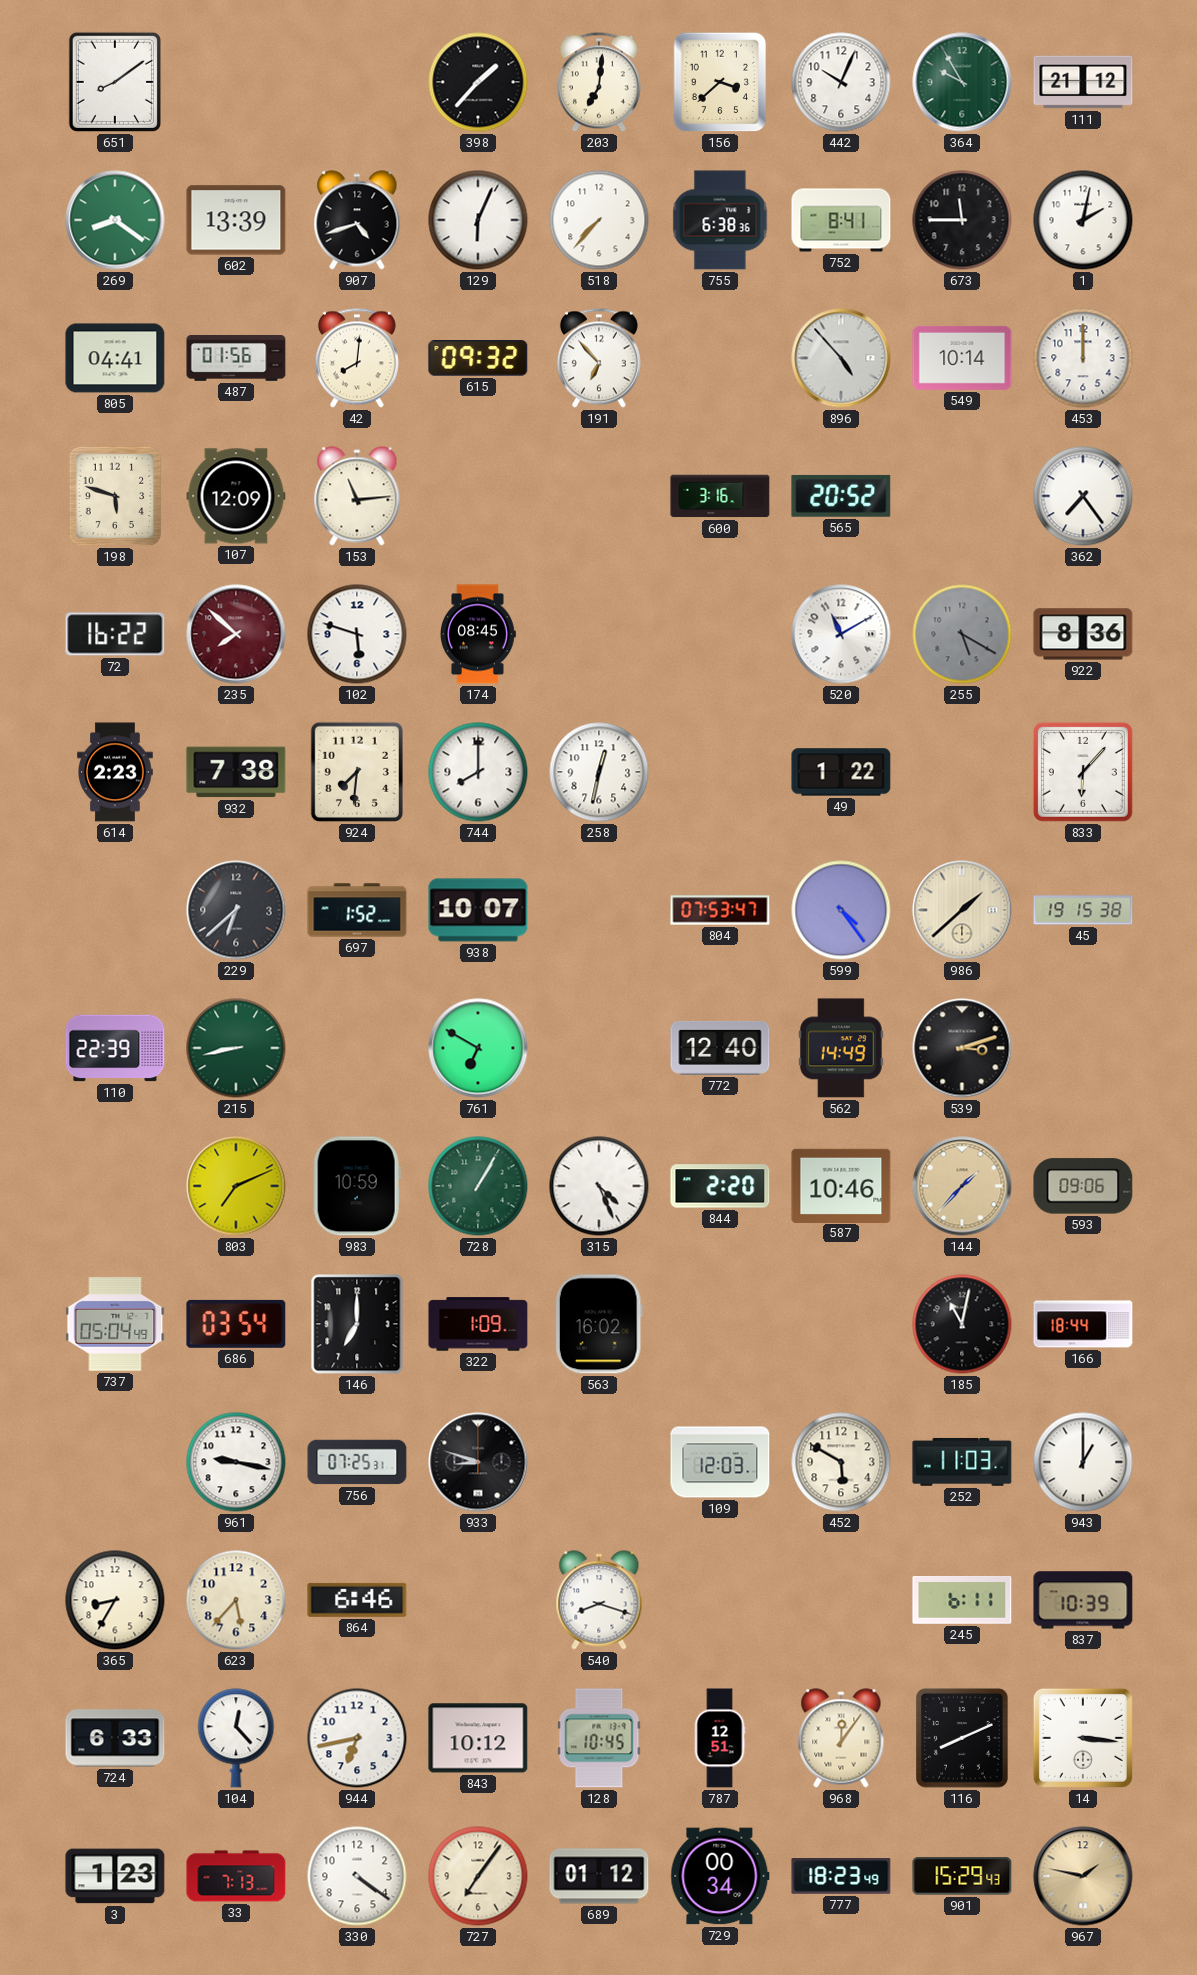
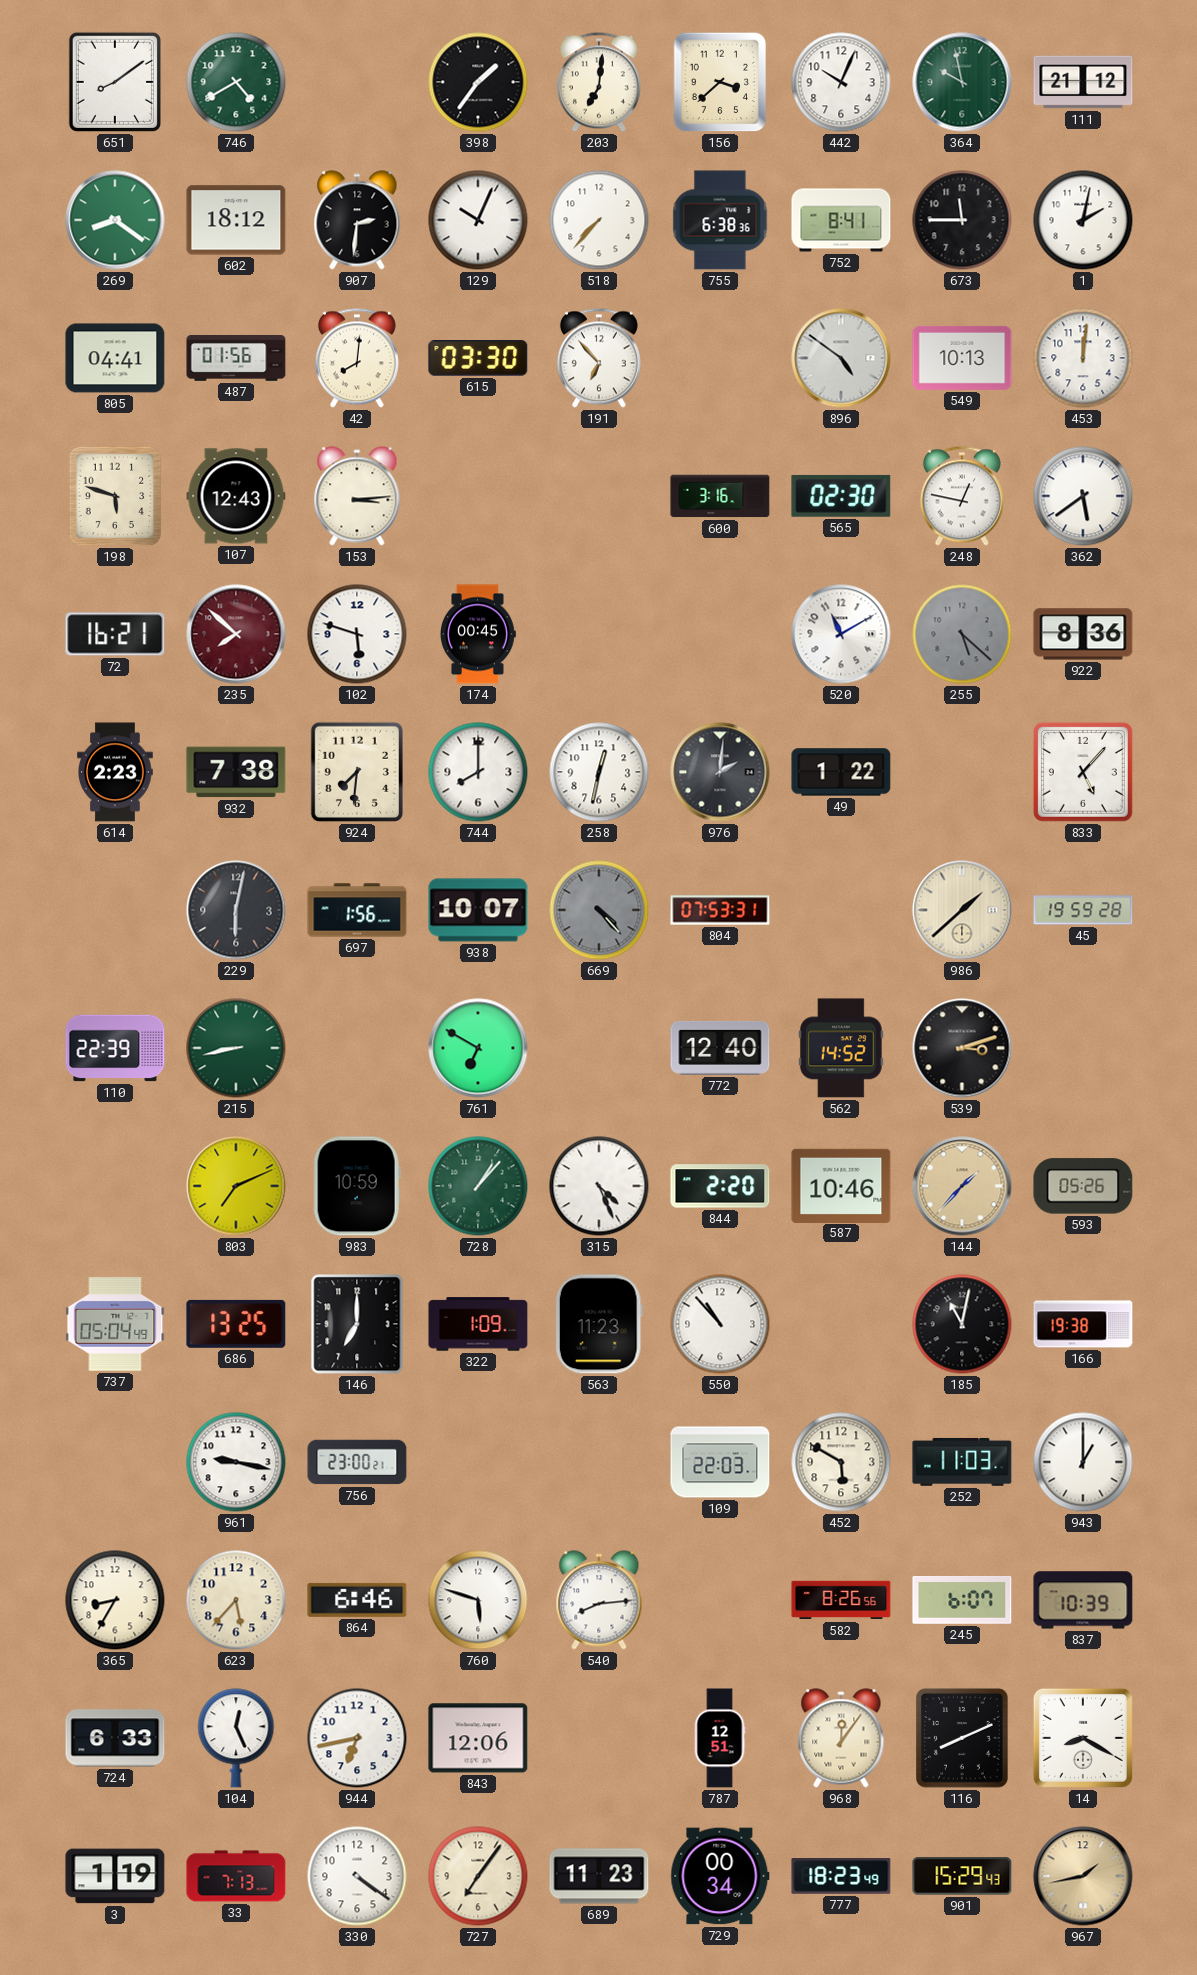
746: none -> 4:40
398: 1:37 -> 1:36
364: 9:55 -> 9:58
602: 13:39 -> 18:12
907: 4:42 -> 2:31
129: 6:04 -> 10:04
615: 09:32 -> 03:30
896: 4:53 -> 4:51
549: 10:14 -> 10:13
453: 12:00 -> 12:01
107: 12:09 -> 12:43
153: 11:14 -> 3:14
565: 20:52 -> 02:30
248: none -> 12:47
362: 7:24 -> 5:39
72: 16:22 -> 16:21
174: 08:45 -> 00:45
255: 5:20 -> 5:22
976: none -> 2:01
833: 6:07 -> 5:07
229: 6:38 -> 6:02
697: 1:52 -> 1:56
669: none -> 4:23
804: 07:53:47 -> 07:53:31
599: 4:24 -> none
45: 19:15 -> 19:59
562: 14:49 -> 14:52
728: 1:05 -> 1:07
593: 09:06 -> 05:26
686: 03:54 -> 13:25
563: 16:02 -> 11:23
550: none -> 10:53
166: 18:44 -> 19:38
756: 07:25 -> 23:00
933: 8:48 -> none
109: 12:03 -> 22:03
760: none -> 5:48
540: 8:18 -> 8:14
582: none -> 8:26
245: 6:11 -> 6:07
104: 12:23 -> 12:26
843: 10:12 -> 12:06
128: 10:45 -> none
14: 3:16 -> 8:20
3: 1:23 -> 1:19
689: 01:12 -> 11:23
967: 1:47 -> 1:43
